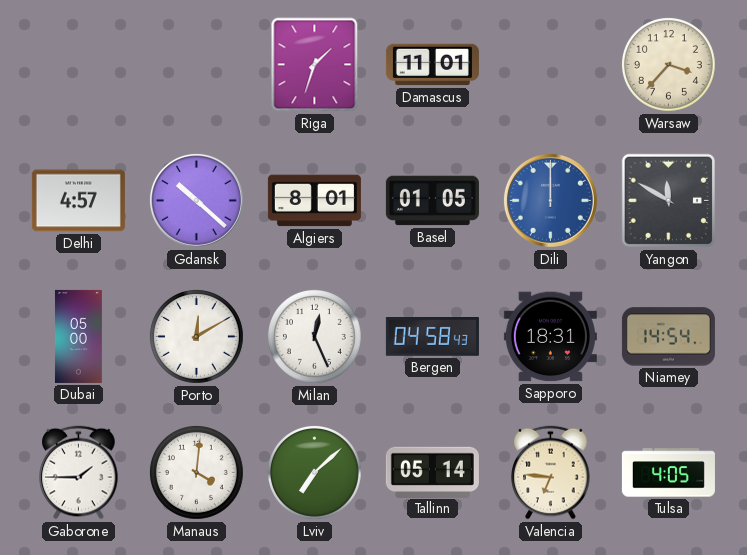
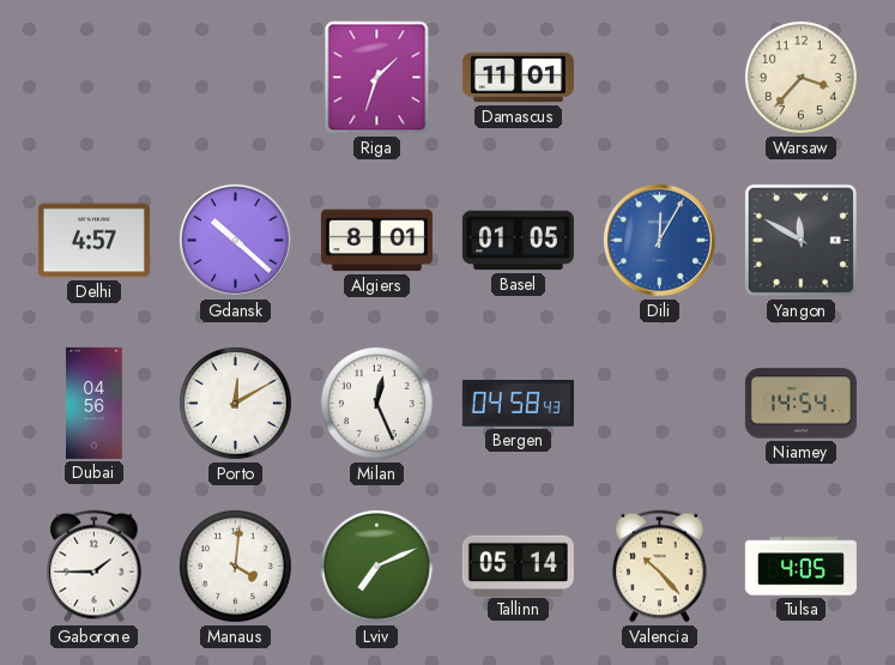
Dili: 12:00 -> 12:05
Dubai: 05:00 -> 04:56
Sapporo: 18:31 -> none
Lviv: 7:08 -> 7:11
Valencia: 6:46 -> 10:23
